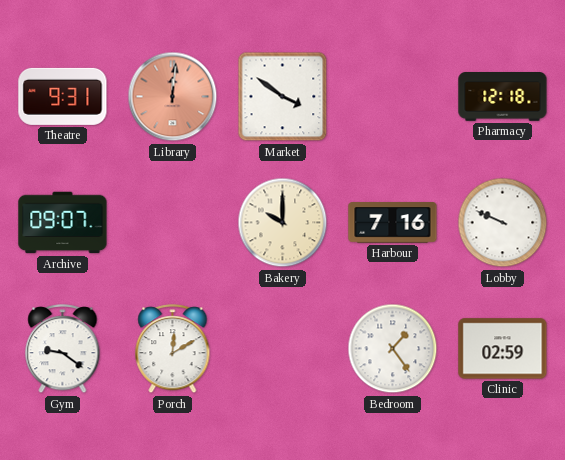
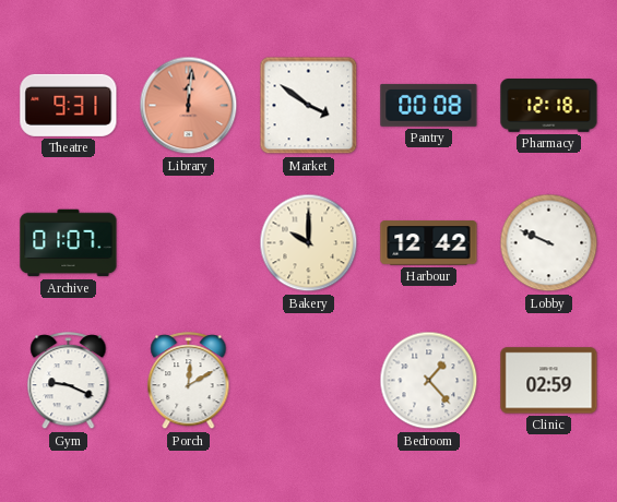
Pantry: none -> 00:08
Archive: 09:07 -> 01:07
Harbour: 7:16 -> 12:42
Gym: 9:21 -> 9:19
Bedroom: 1:24 -> 1:23
